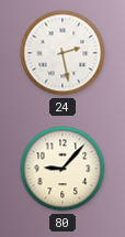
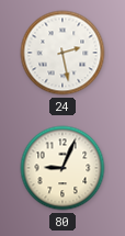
80: 9:07 -> 9:04
